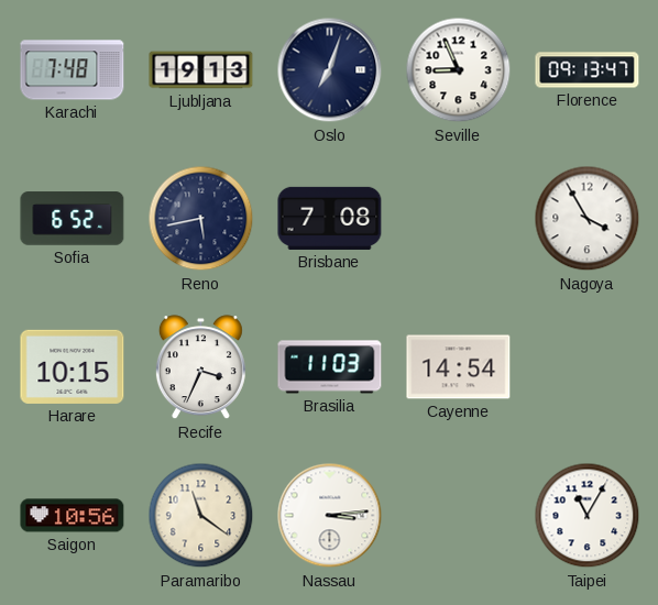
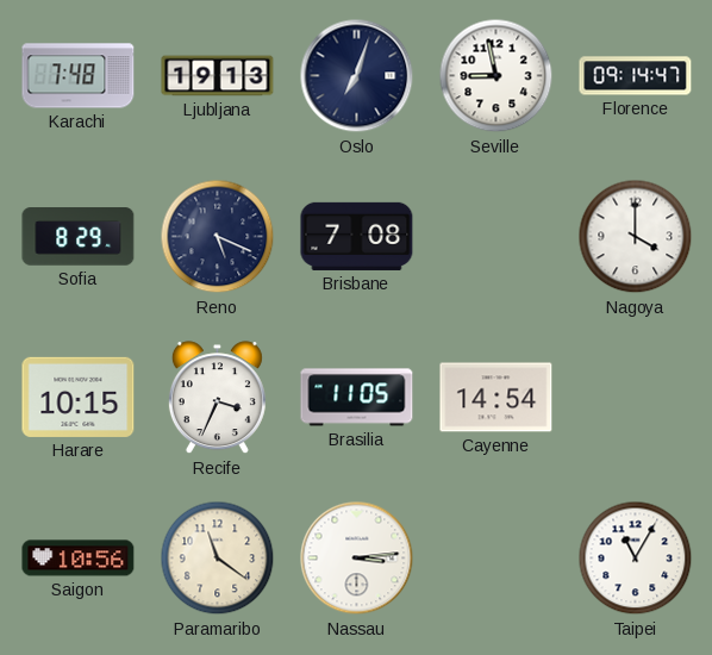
Seville: 8:56 -> 8:58
Florence: 09:13 -> 09:14
Sofia: 6:52 -> 8:29
Reno: 5:43 -> 5:19
Nagoya: 3:55 -> 4:00
Brasilia: 11:03 -> 11:05
